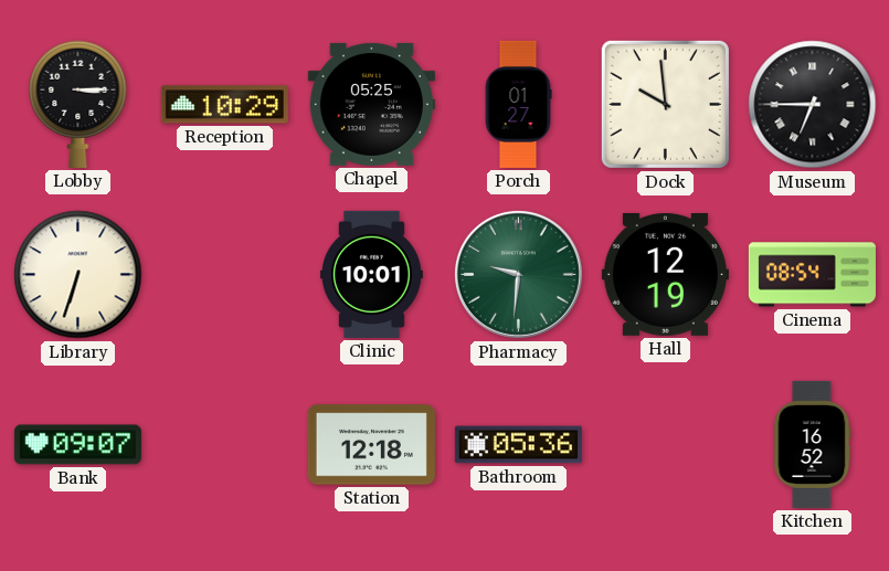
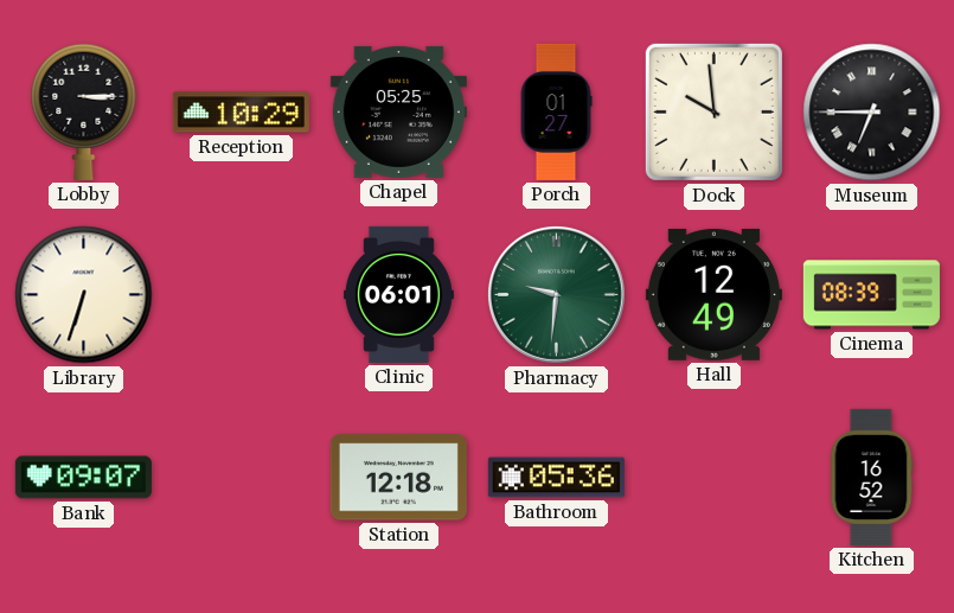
Clinic: 10:01 -> 06:01
Hall: 12:19 -> 12:49
Cinema: 08:54 -> 08:39
